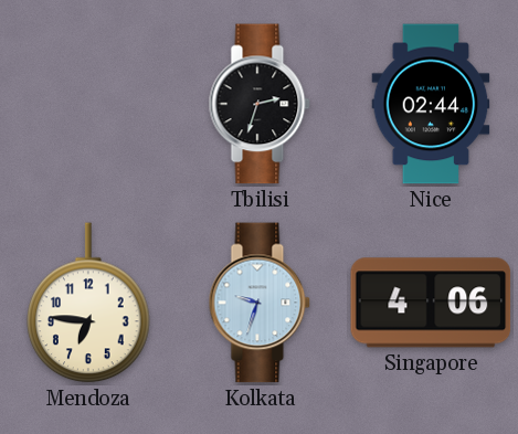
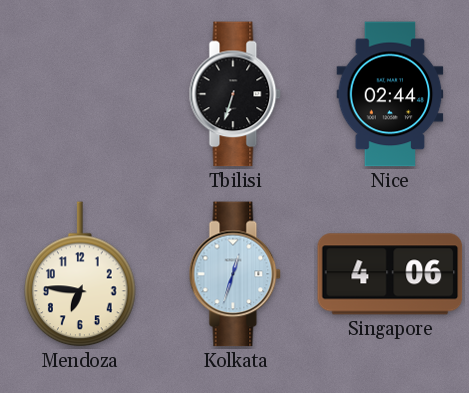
Tbilisi: 2:33 -> 6:33
Kolkata: 9:33 -> 12:33
